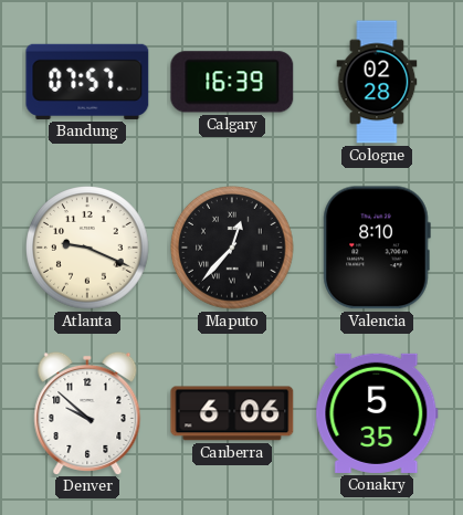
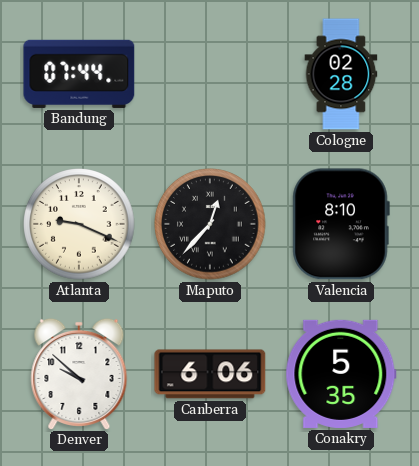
Bandung: 07:57 -> 07:44
Calgary: 16:39 -> none
